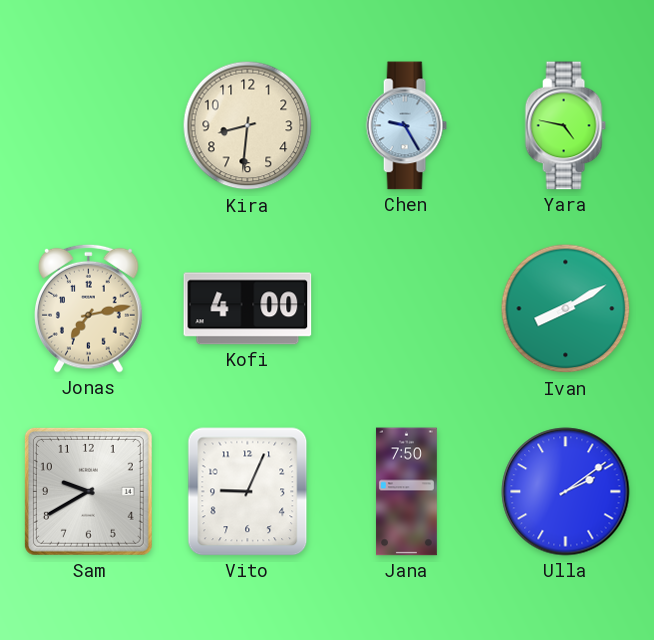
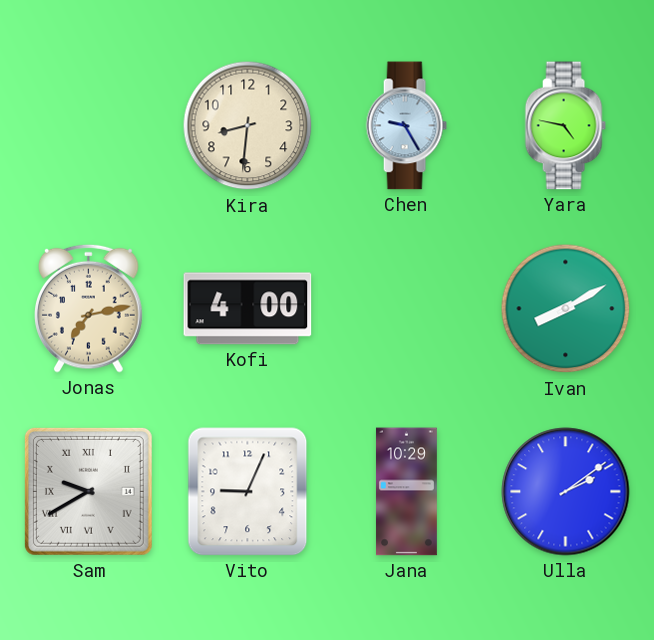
Sam numerals: Arabic -> Roman
Jana: 7:50 -> 10:29
